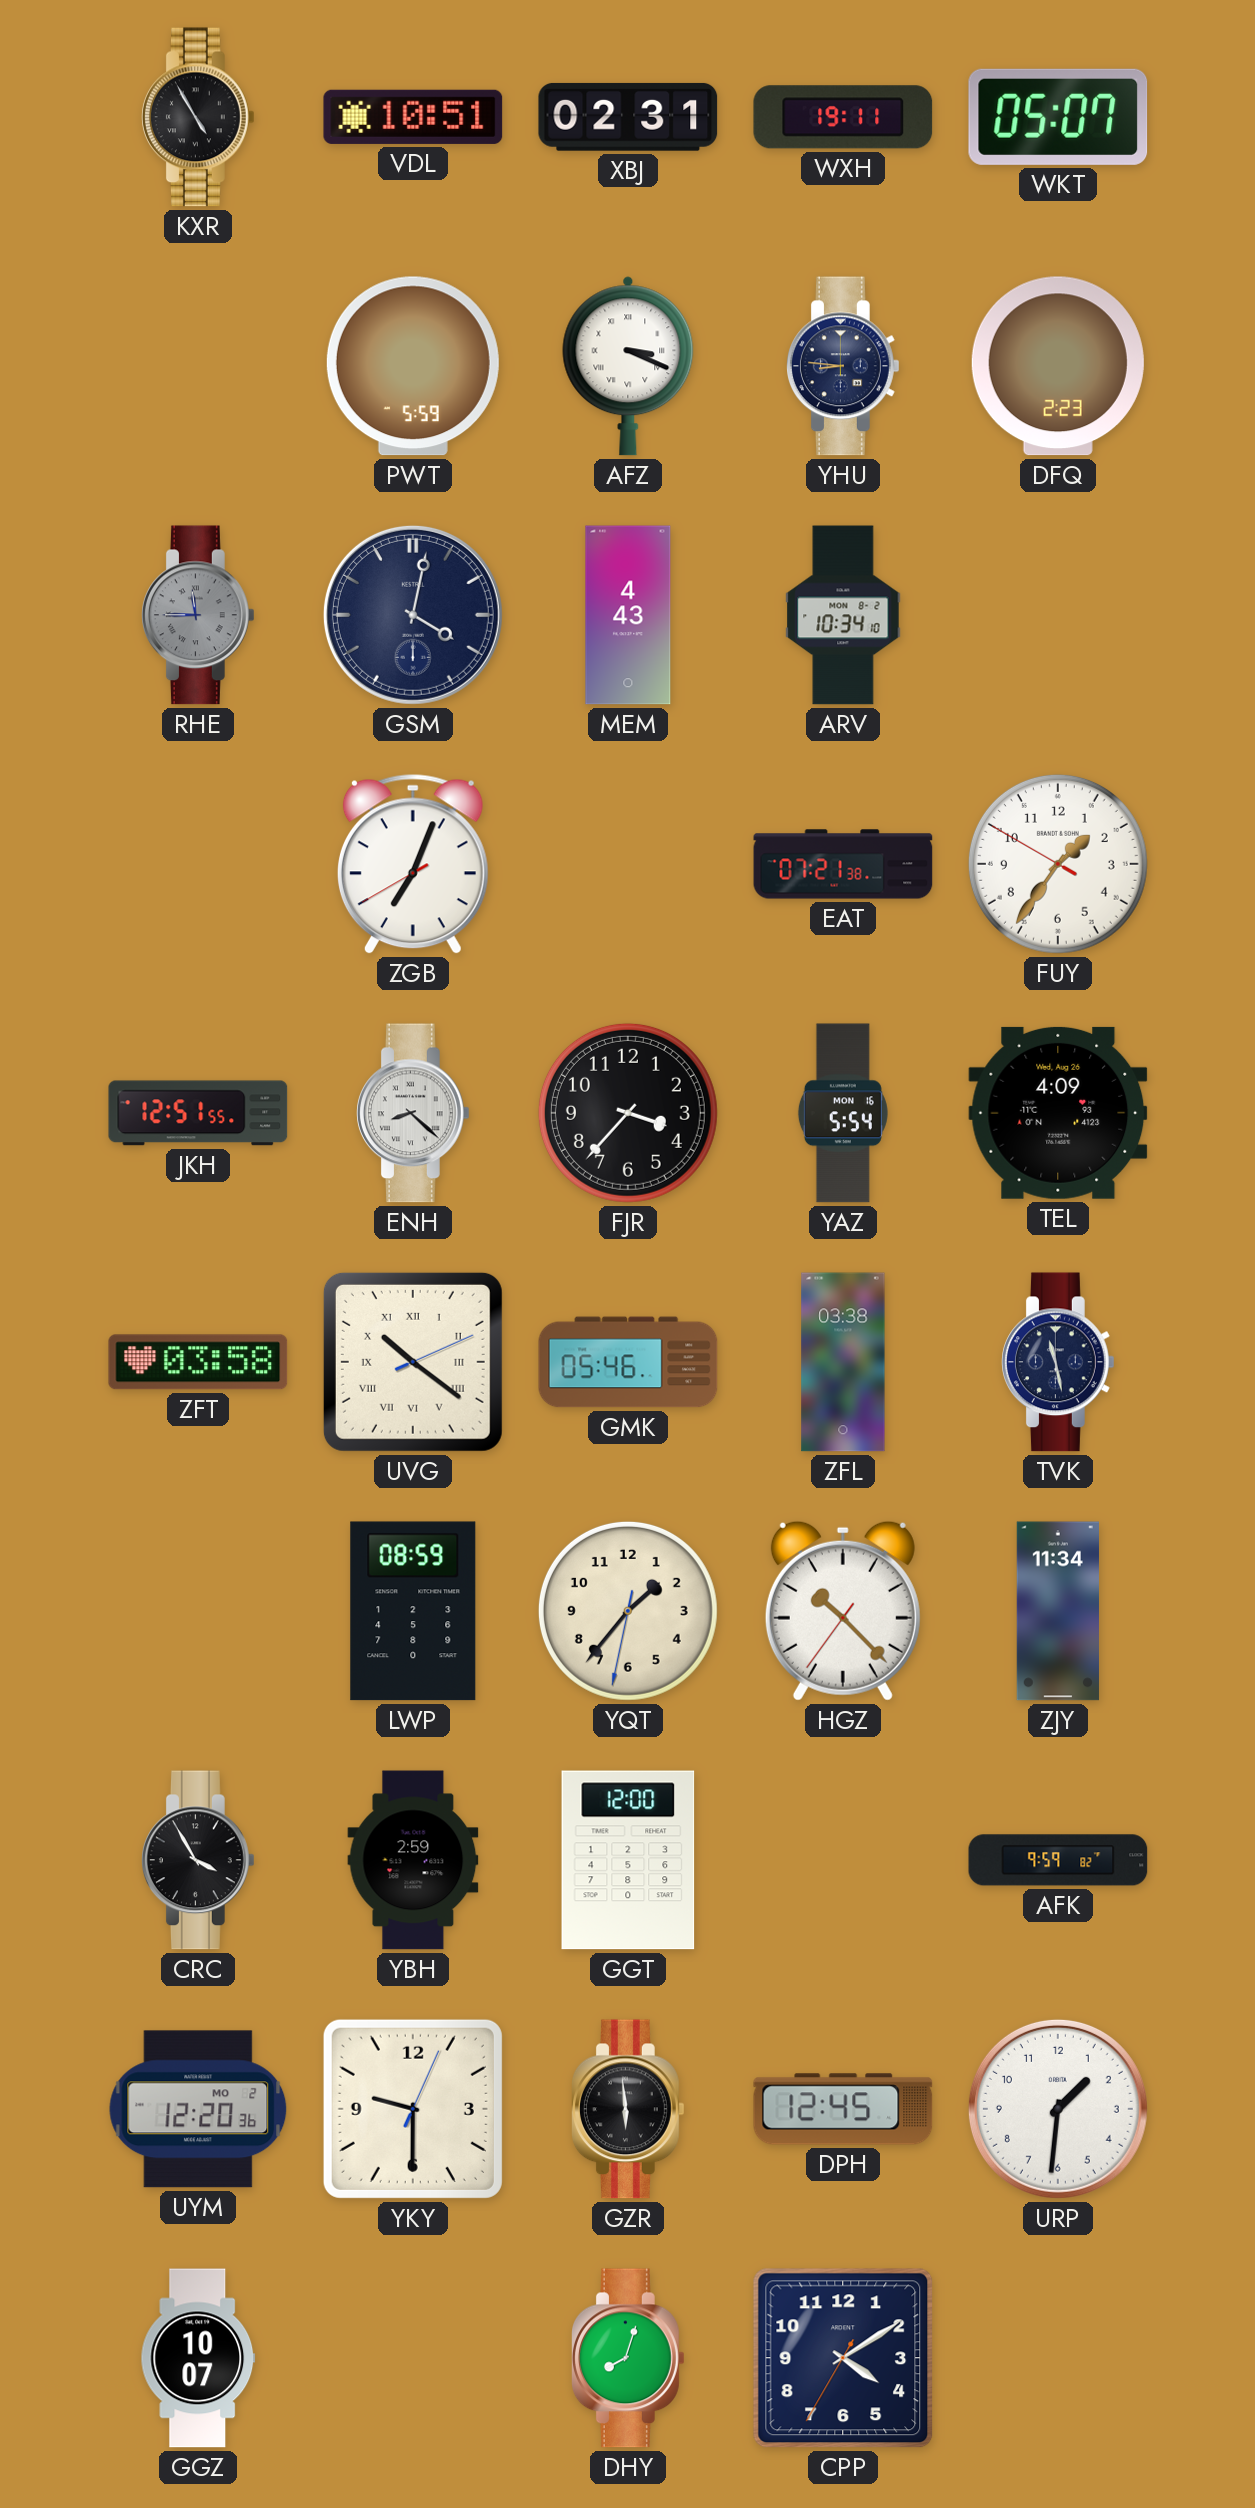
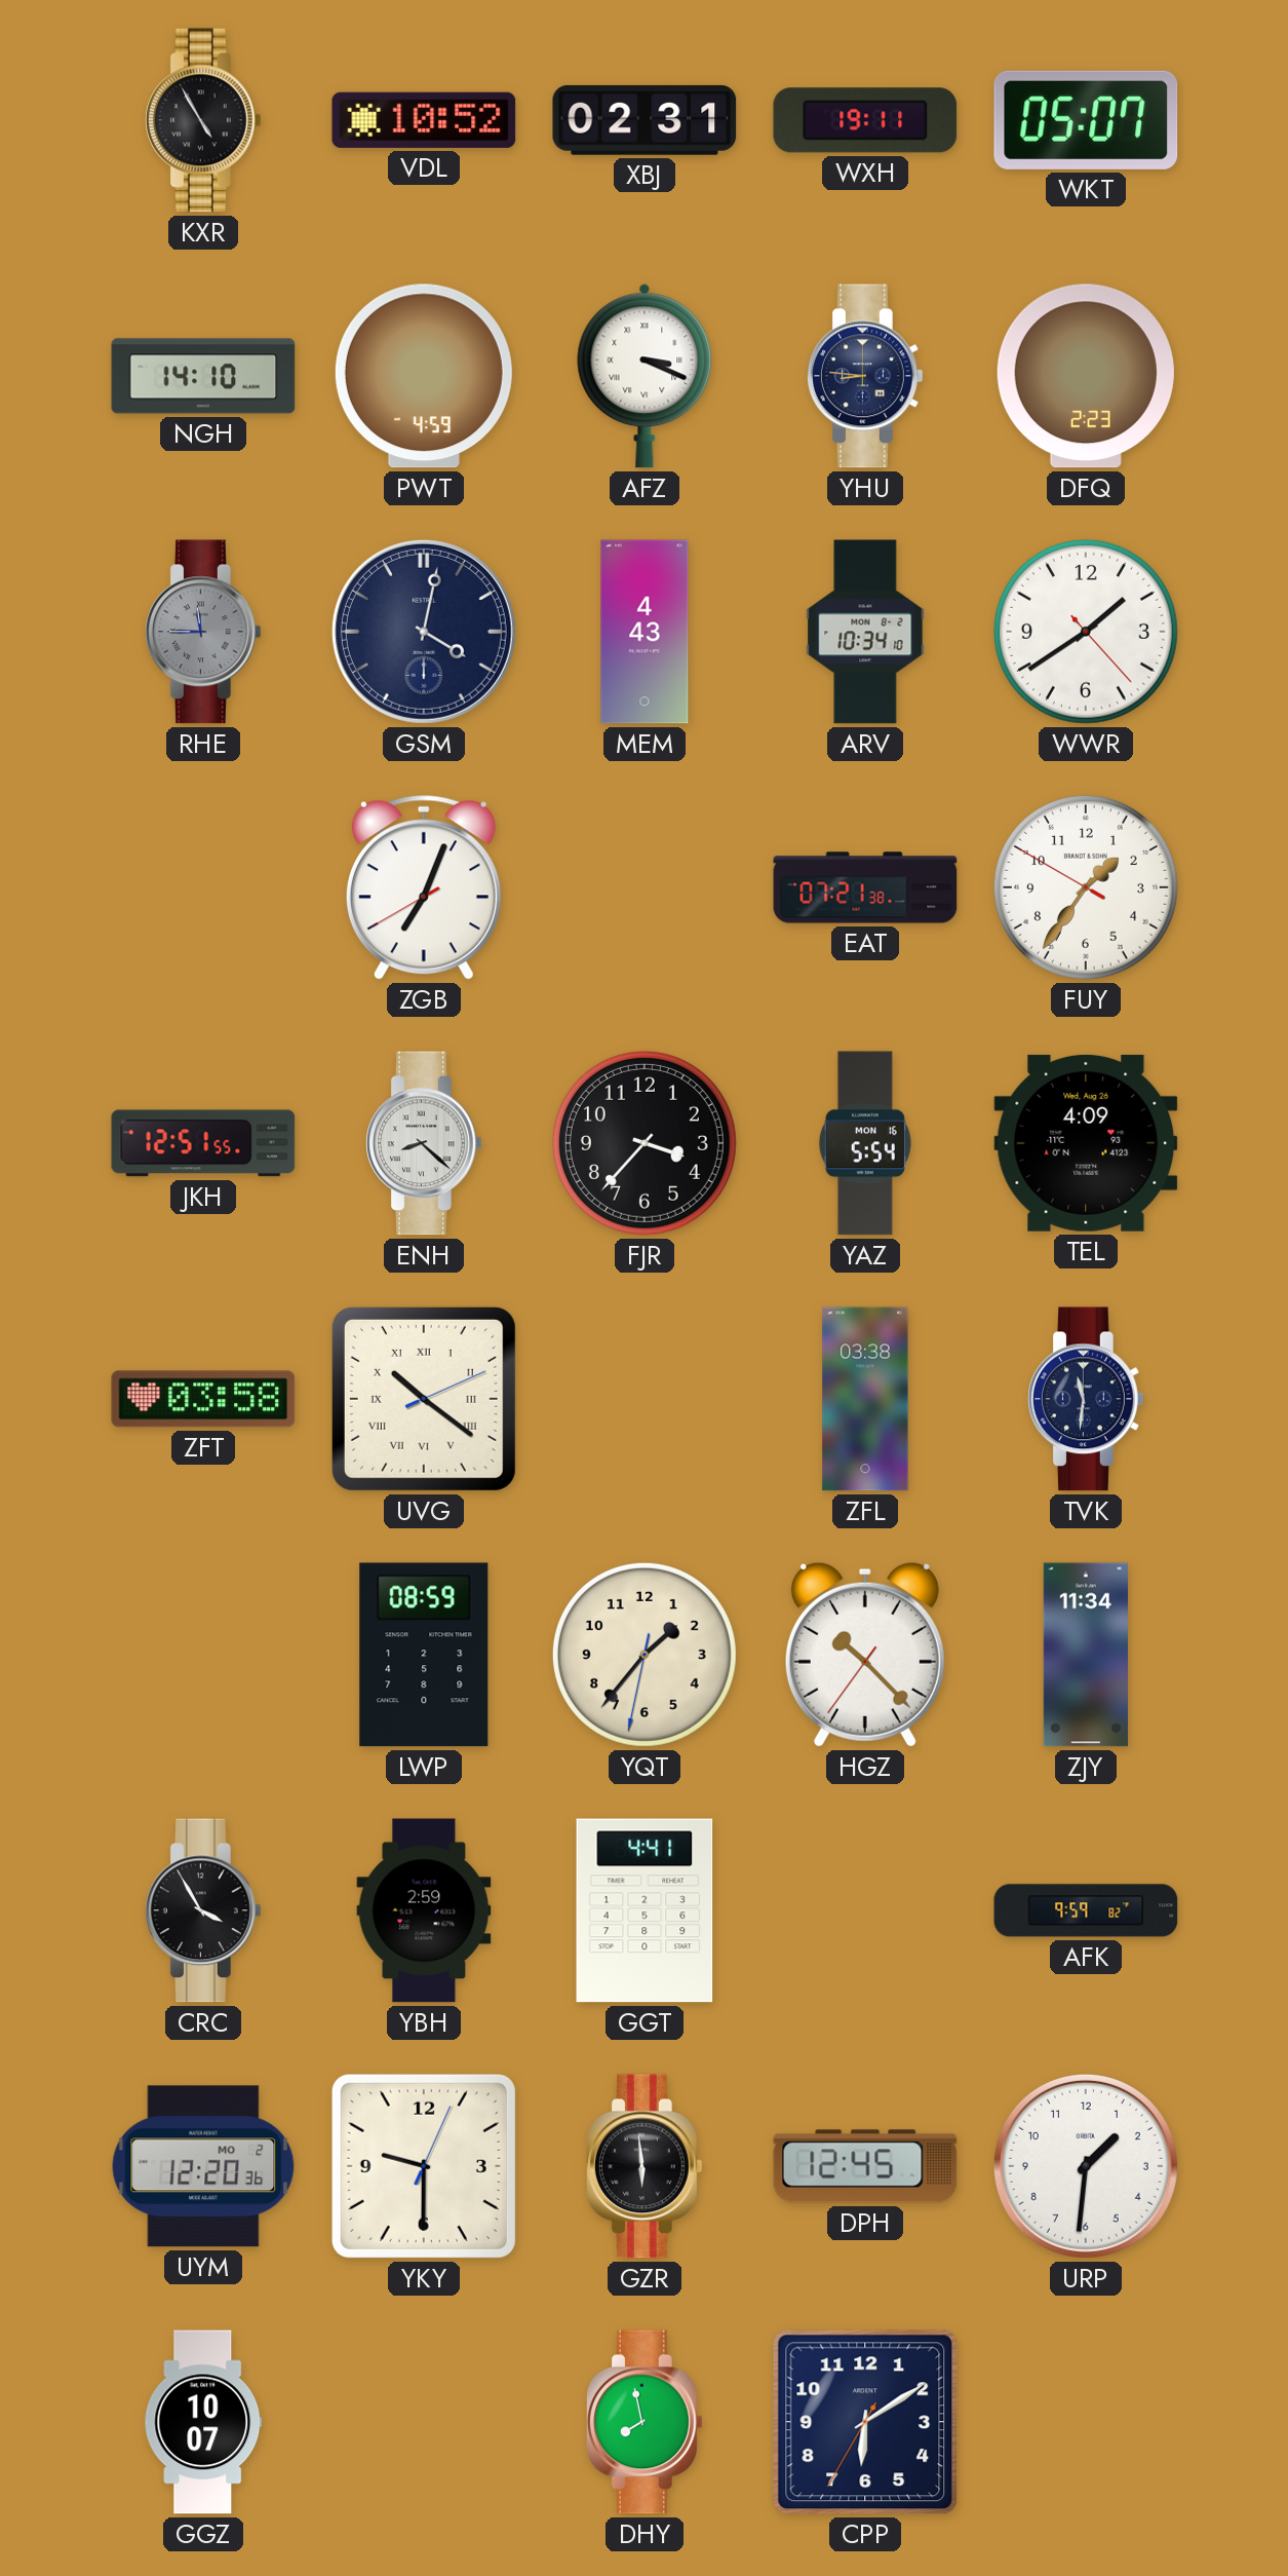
VDL: 10:51 -> 10:52
NGH: none -> 14:10
PWT: 5:59 -> 4:59
WWR: none -> 1:39
GMK: 05:46 -> none
TVK: 11:28 -> 11:31
GGT: 12:00 -> 4:41
DHY: 8:03 -> 7:58
CPP: 4:09 -> 6:09
